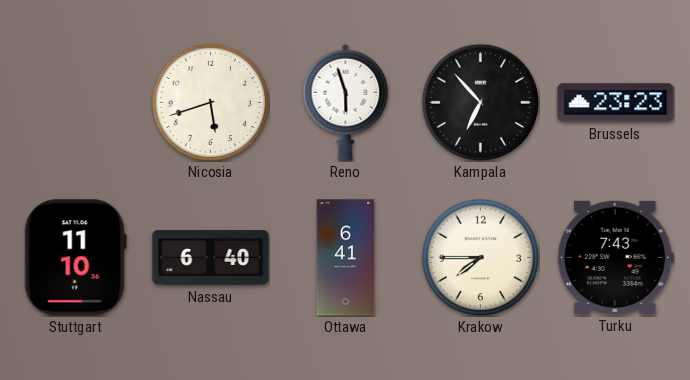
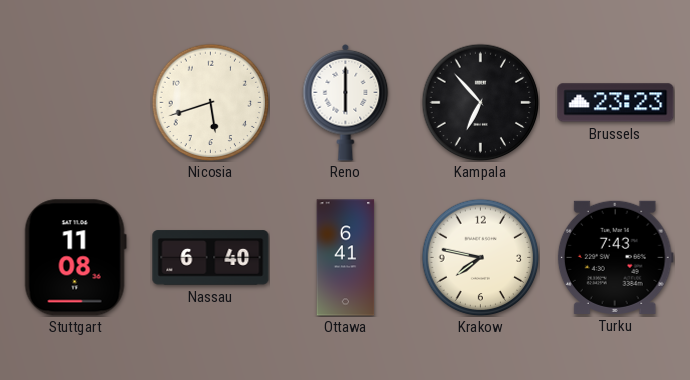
Reno: 5:57 -> 6:00
Stuttgart: 11:10 -> 11:08
Krakow: 7:45 -> 7:47
